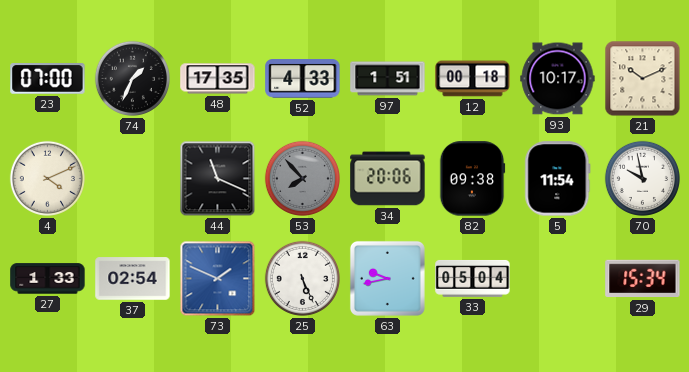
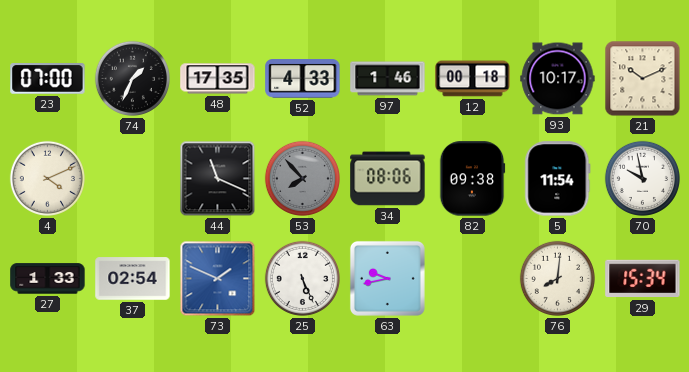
97: 1:51 -> 1:46
34: 20:06 -> 08:06
33: 05:04 -> none
76: none -> 8:01
